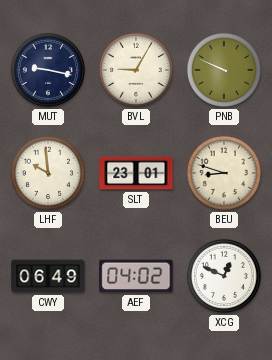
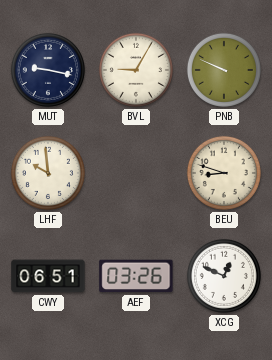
SLT: 23:01 -> none
CWY: 06:49 -> 06:51
AEF: 04:02 -> 03:26
